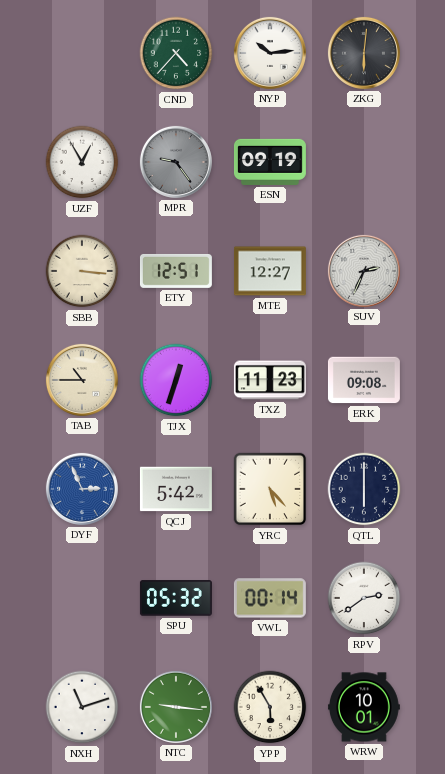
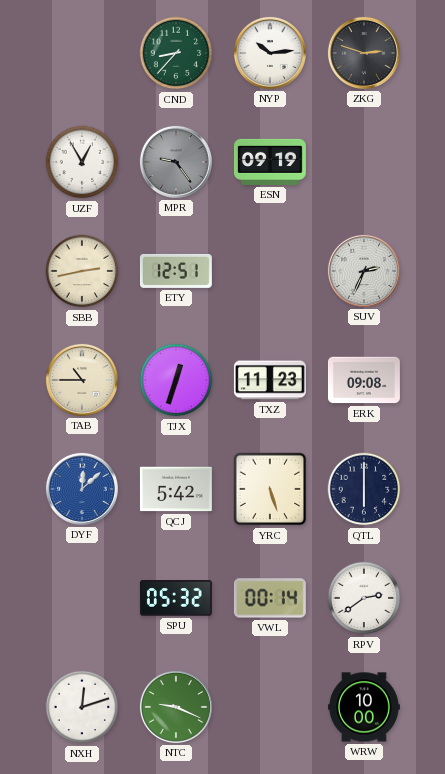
CND: 4:37 -> 8:37
ZKG: 6:01 -> 2:48
SBB: 3:16 -> 2:43
MTE: 12:27 -> none
DYF: 2:56 -> 12:08
YRC: 5:23 -> 5:27
NXH: 11:12 -> 12:12
NTC: 9:16 -> 9:19
YPP: 5:55 -> none
WRW: 10:01 -> 10:00
